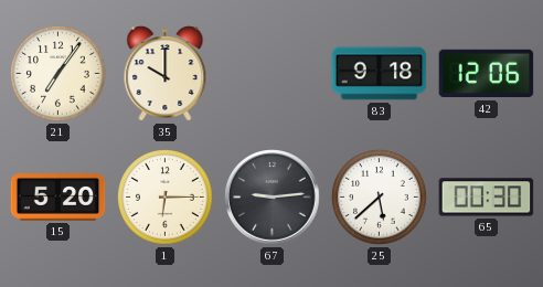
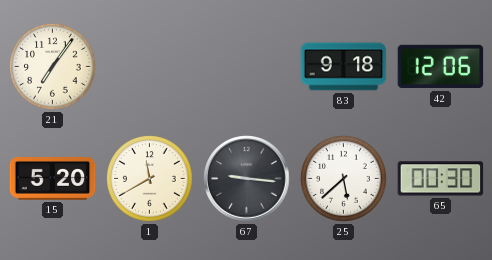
35: 10:00 -> none
1: 6:15 -> 11:40
67: 9:14 -> 9:16
